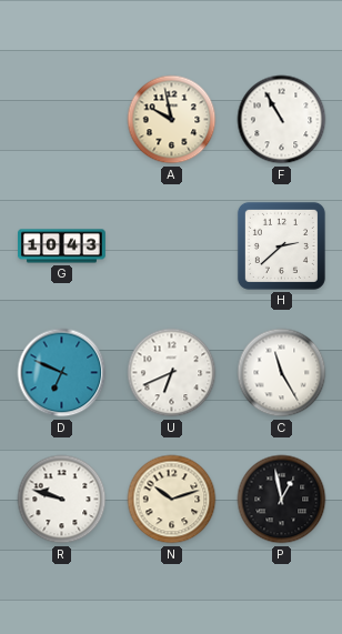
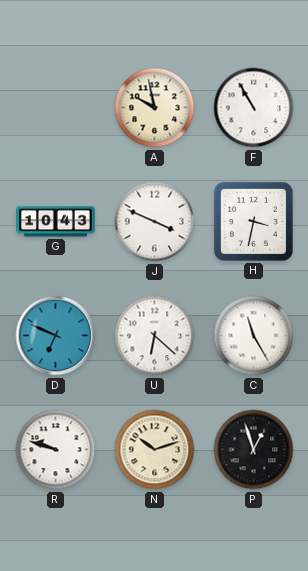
J: none -> 3:49
H: 2:38 -> 3:32
U: 6:41 -> 6:22
P: 12:58 -> 12:57
